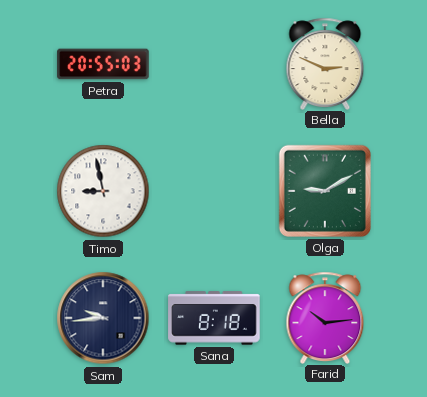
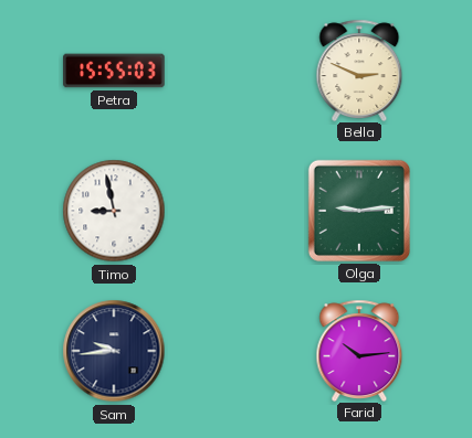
Petra: 20:55 -> 15:55
Olga: 9:10 -> 9:14
Sana: 8:18 -> none
